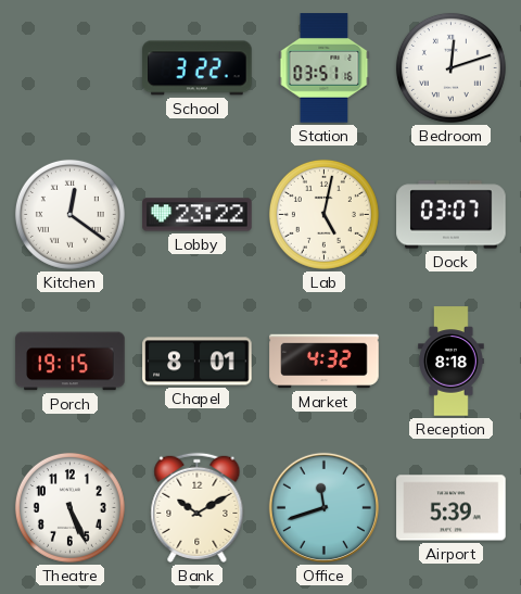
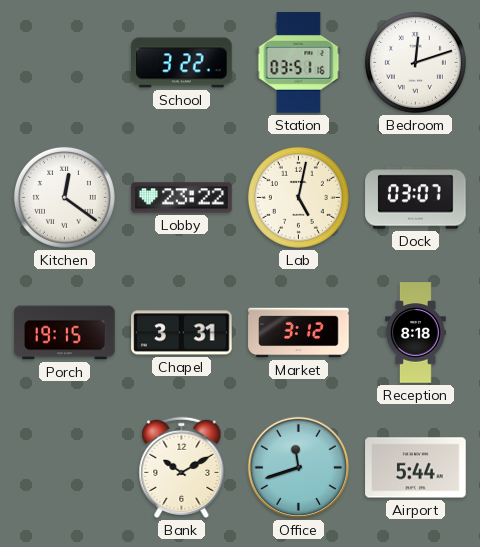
Chapel: 8:01 -> 3:31
Market: 4:32 -> 3:12
Theatre: 5:26 -> none
Airport: 5:39 -> 5:44
